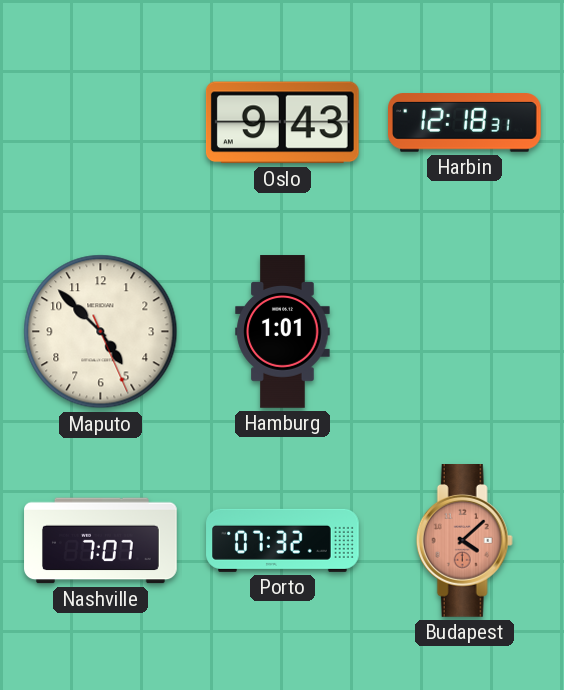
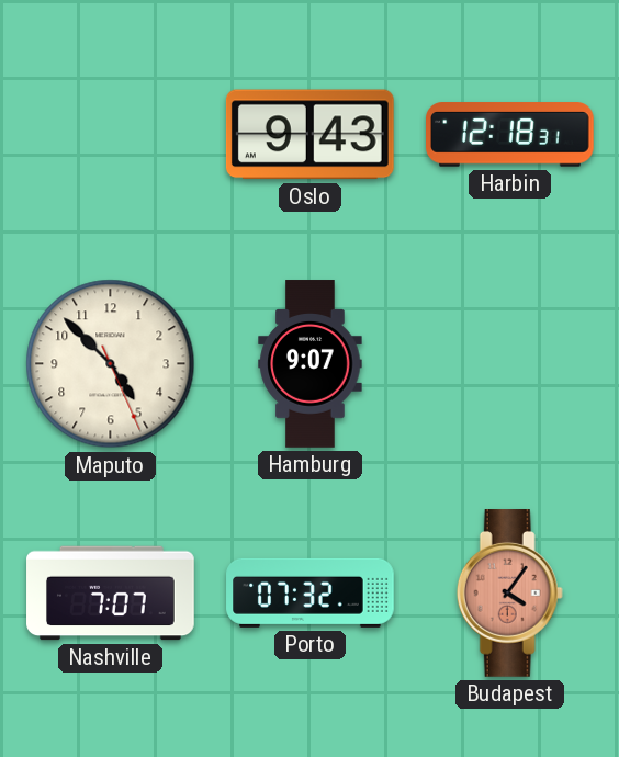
Hamburg: 1:01 -> 9:07
Budapest: 4:08 -> 4:06
